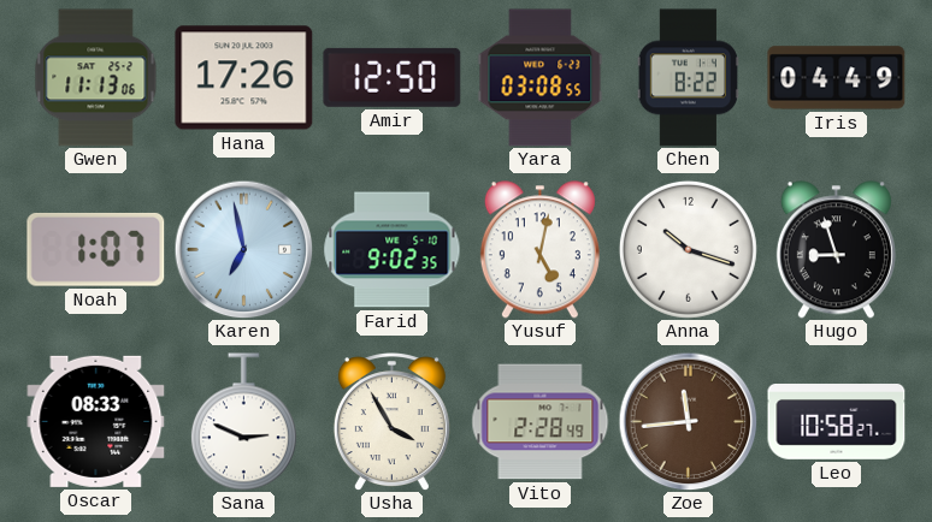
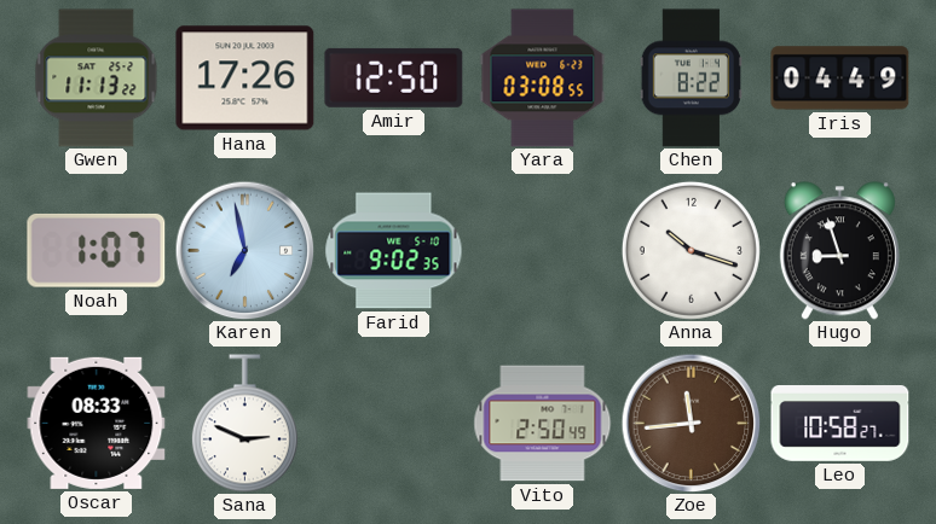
Gwen: 11:13:06 -> 11:13:22
Yusuf: 5:02 -> none
Usha: 3:55 -> none
Vito: 2:28 -> 2:50
